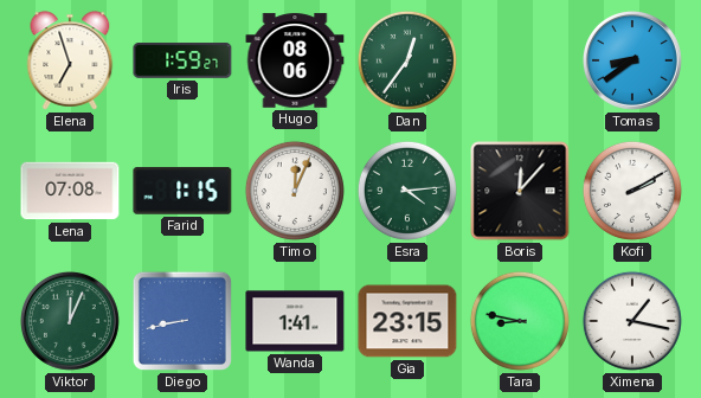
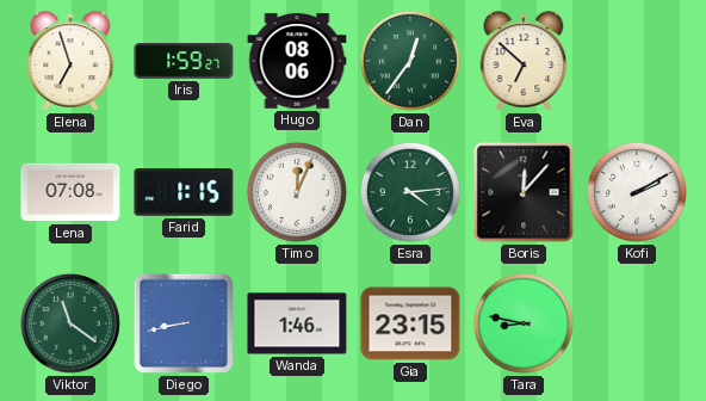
Eva: none -> 6:52
Tomas: 8:39 -> none
Viktor: 12:04 -> 11:21
Wanda: 1:41 -> 1:46
Ximena: 1:17 -> none
